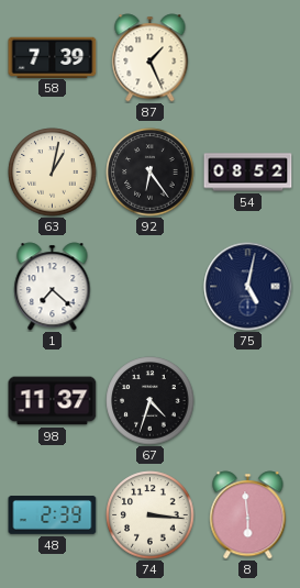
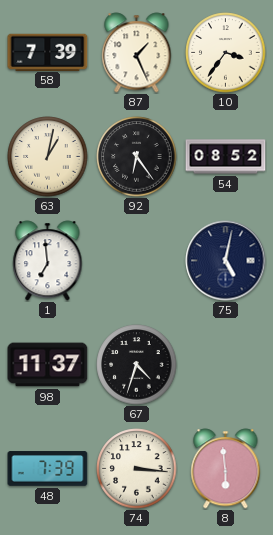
10: none -> 3:36
1: 7:22 -> 6:59
48: 2:39 -> 7:39
